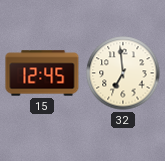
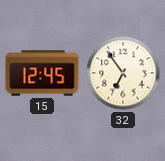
32: 6:59 -> 6:54
